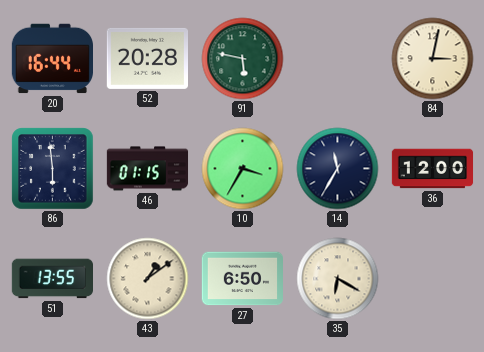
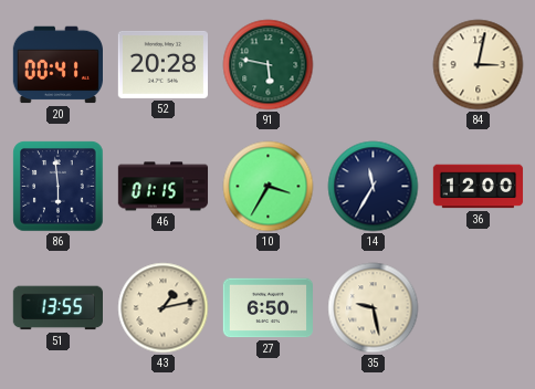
20: 16:44 -> 00:41
43: 1:09 -> 1:13
35: 6:20 -> 9:28
